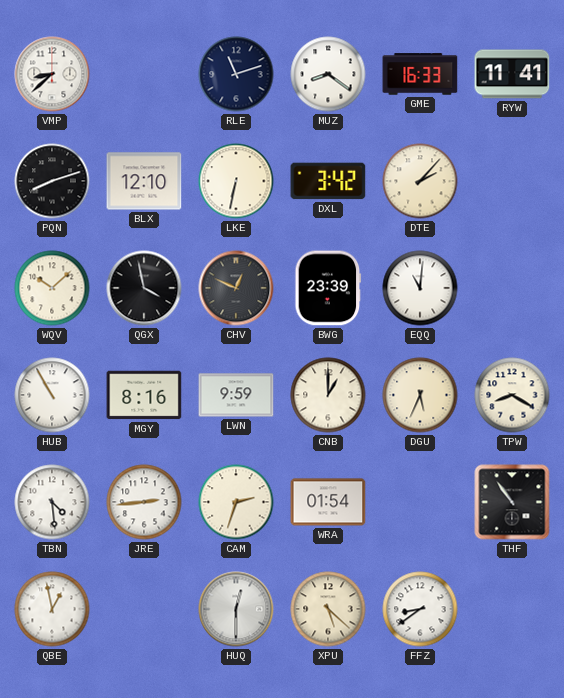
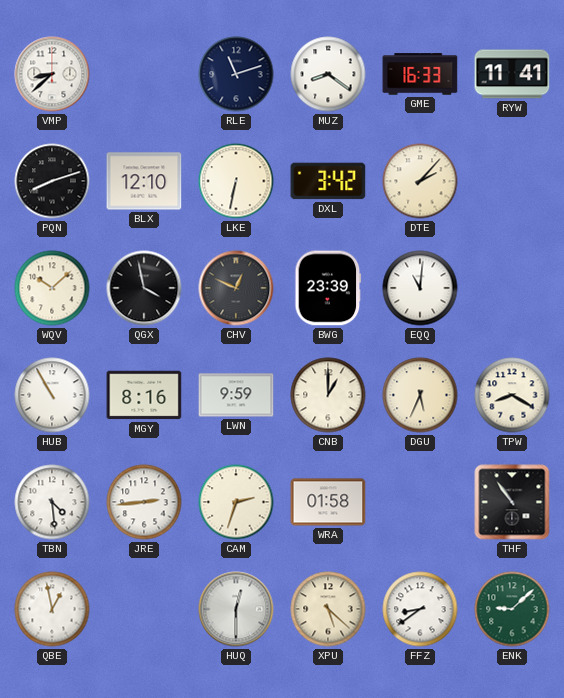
WRA: 01:54 -> 01:58
ENK: none -> 9:08
